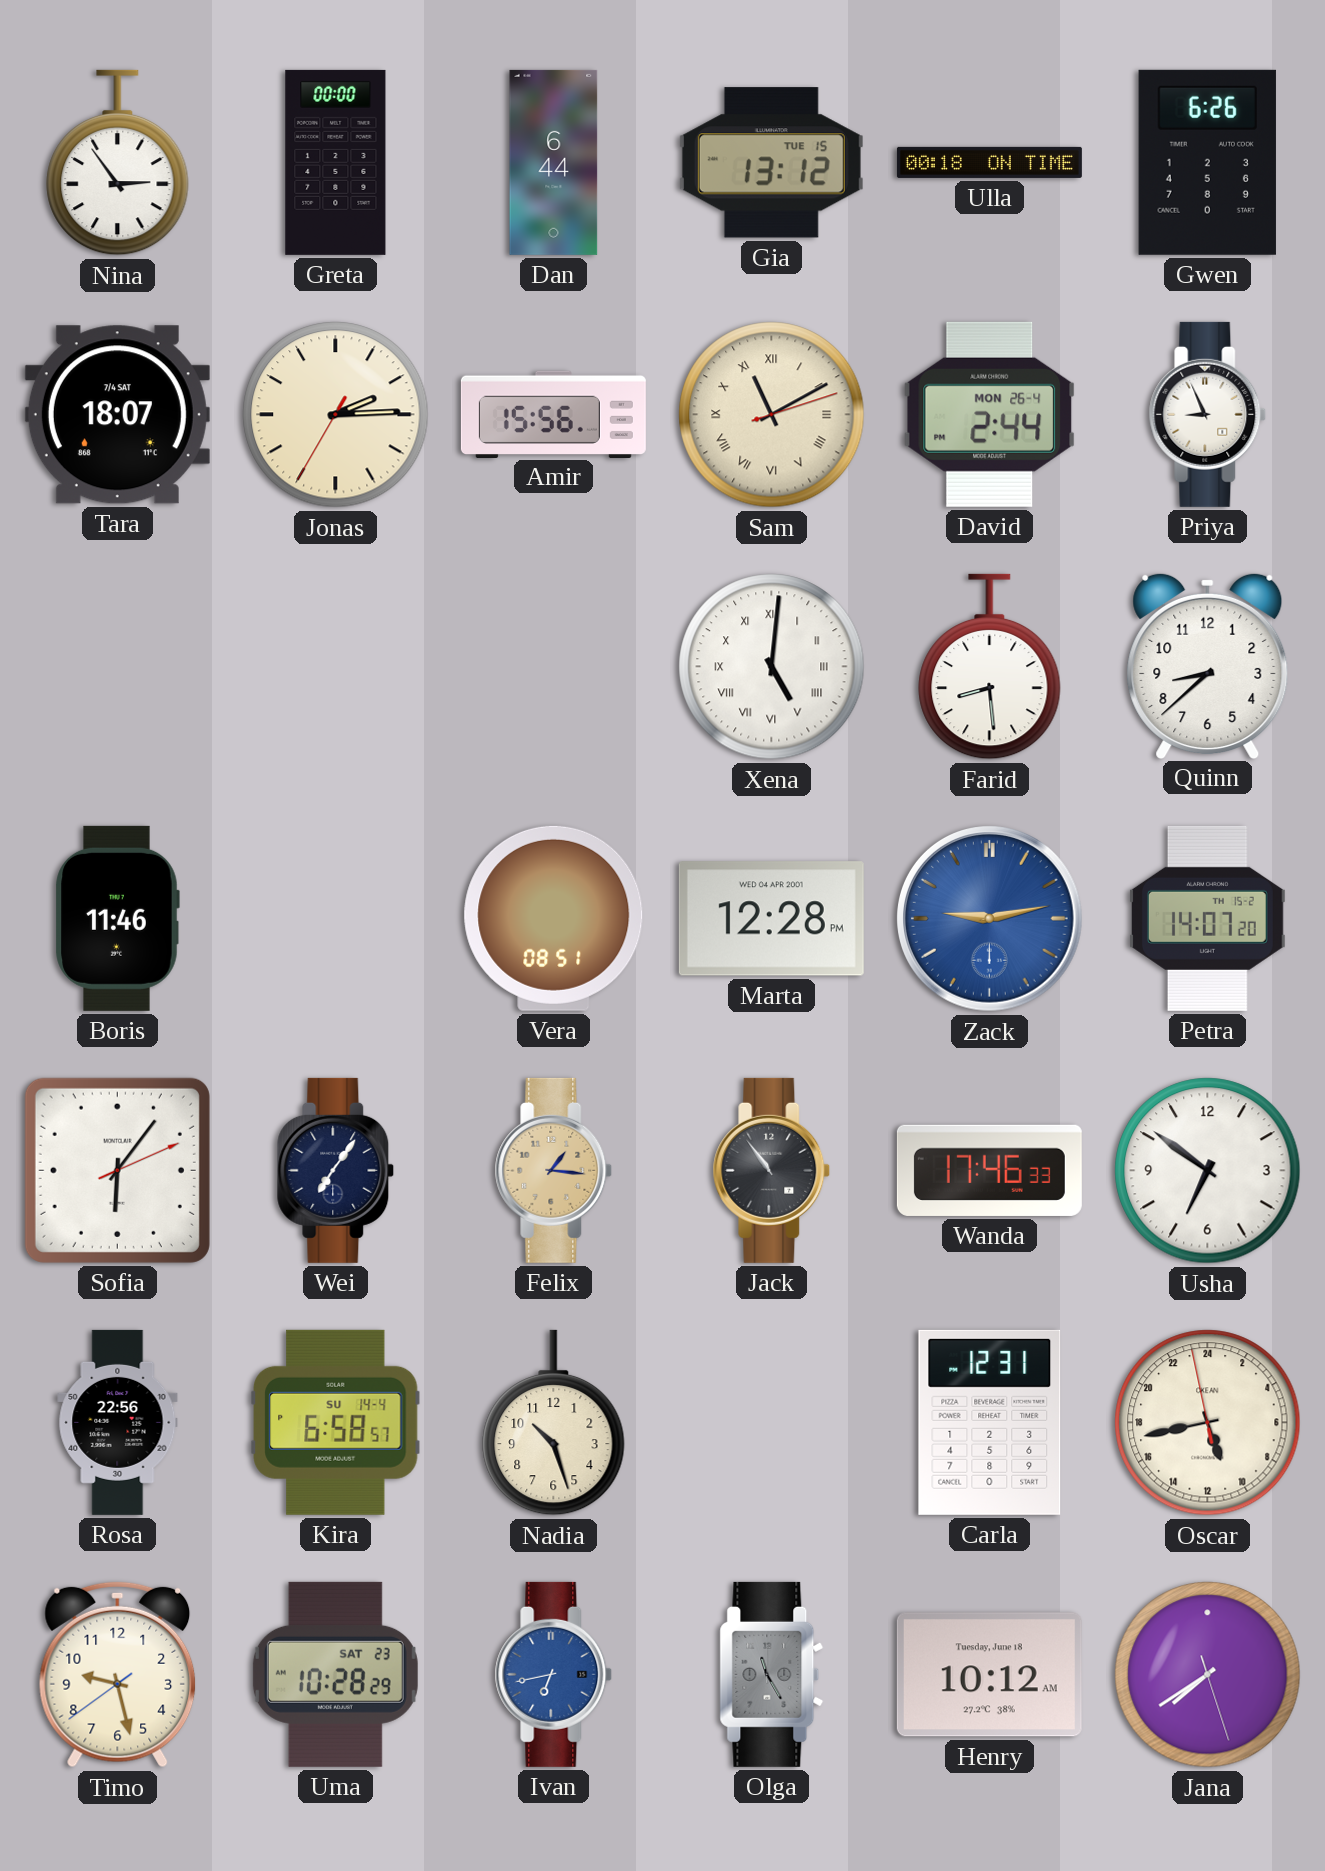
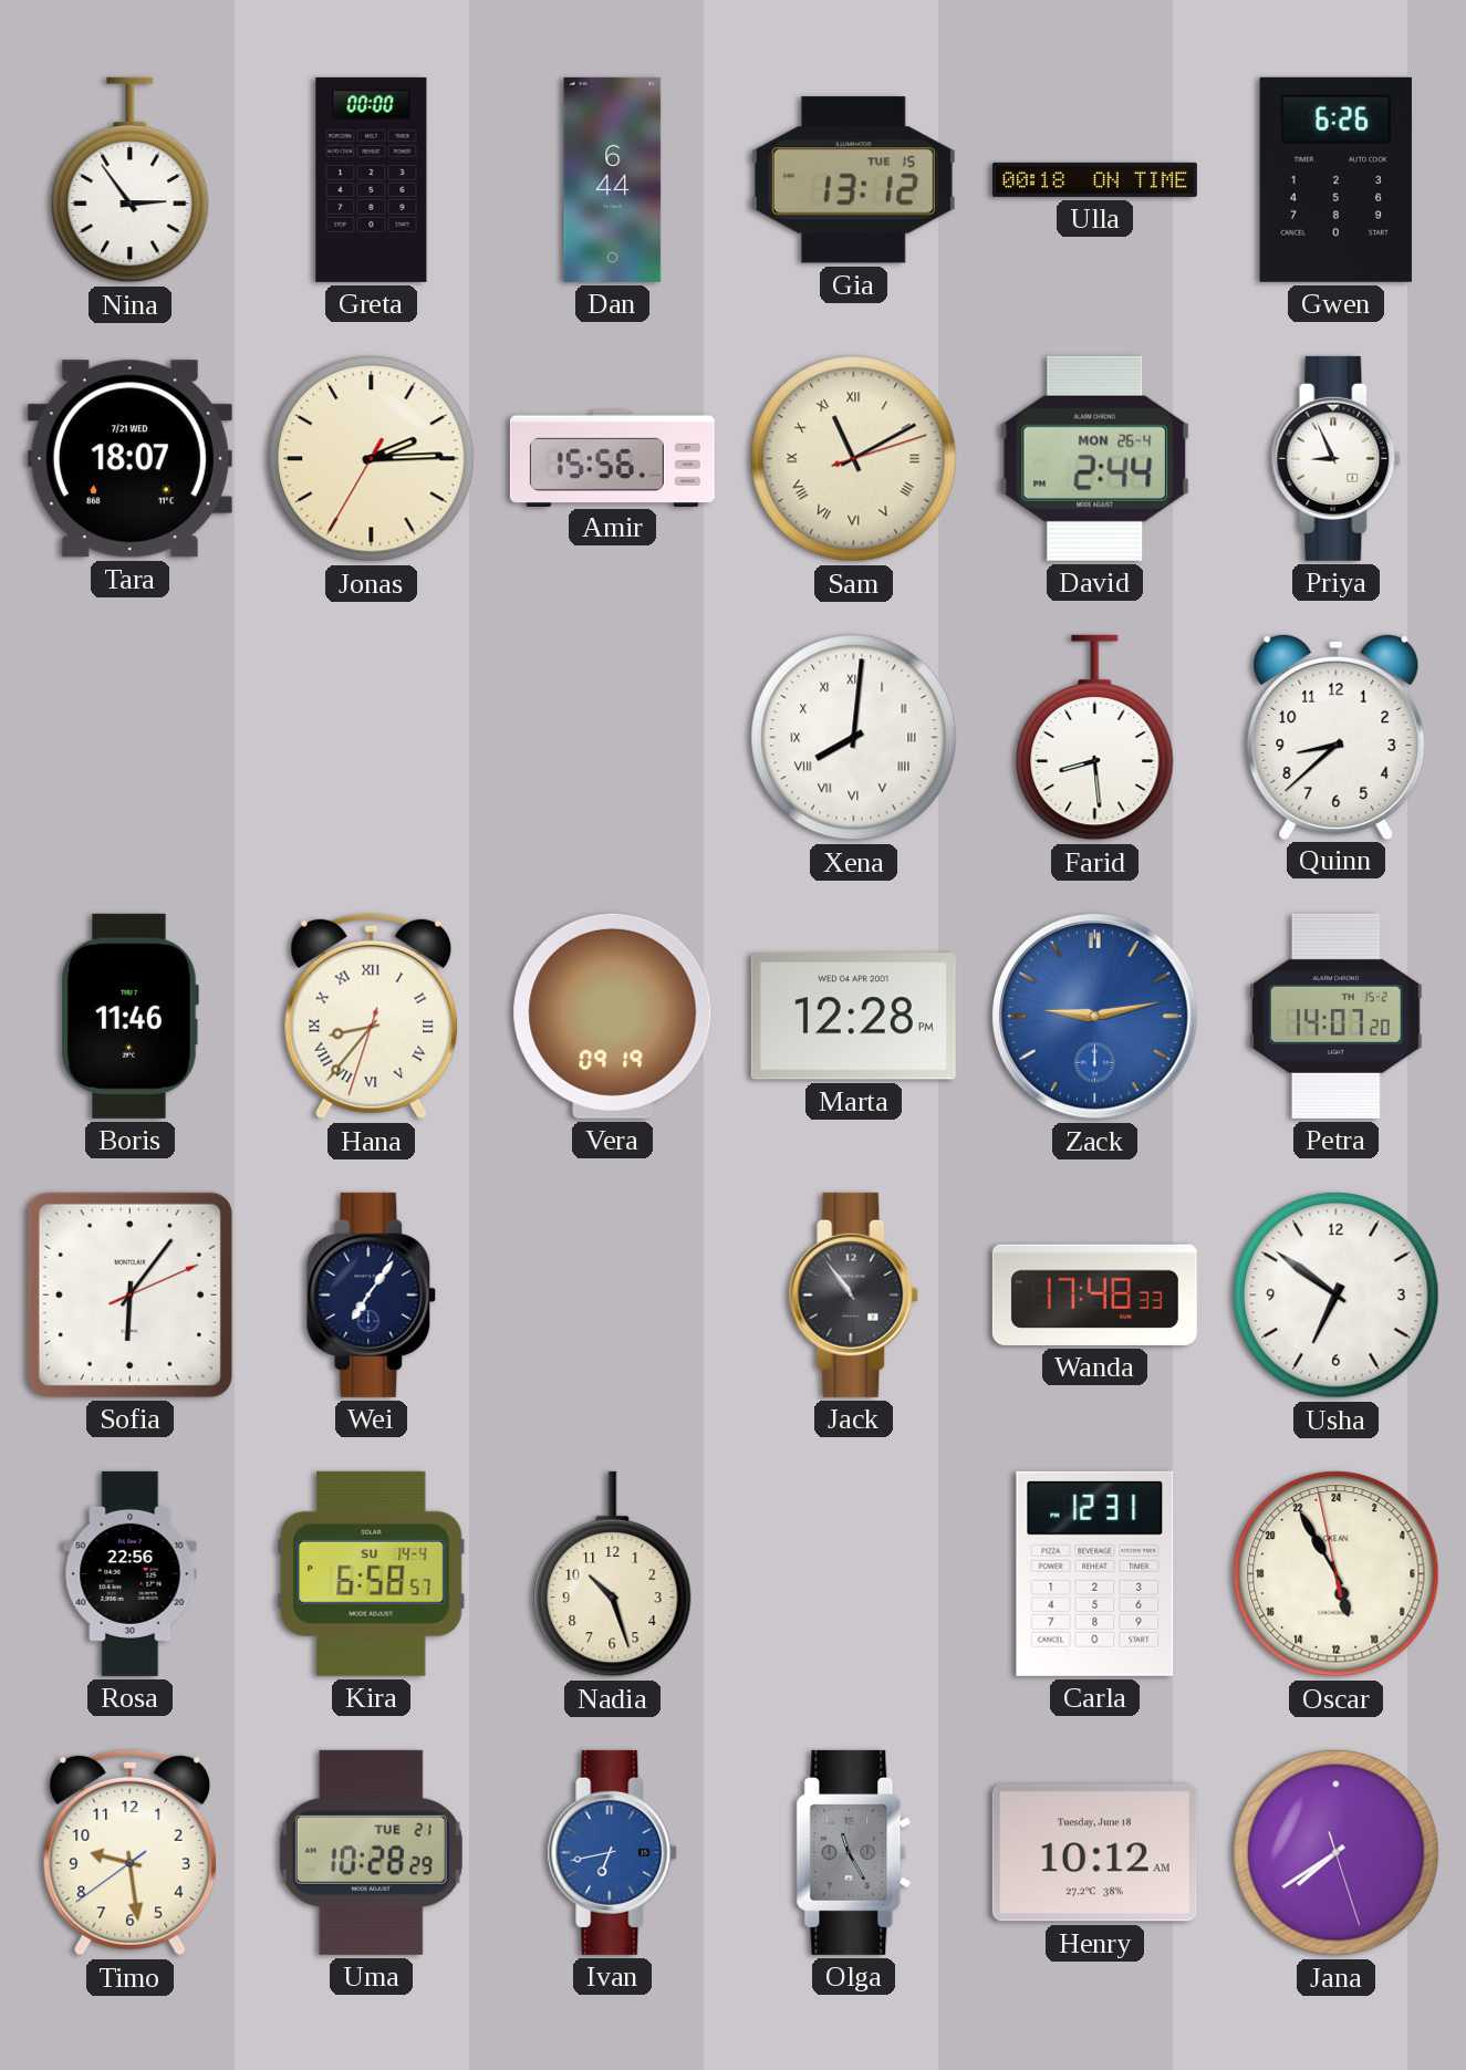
Tara date: 7/4 SAT -> 7/21 WED
Xena: 5:01 -> 8:01
Hana: none -> 8:36
Vera: 08:51 -> 09:19
Felix: 1:16 -> none
Wanda: 17:46 -> 17:48
Oscar: 10:42 -> 10:54
Timo: 9:27 -> 9:28
Uma date: SAT 23 -> TUE 21
